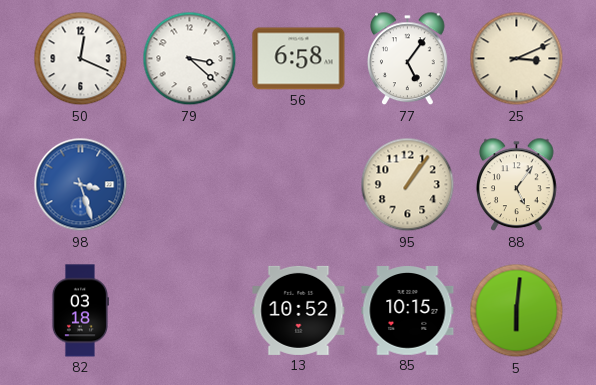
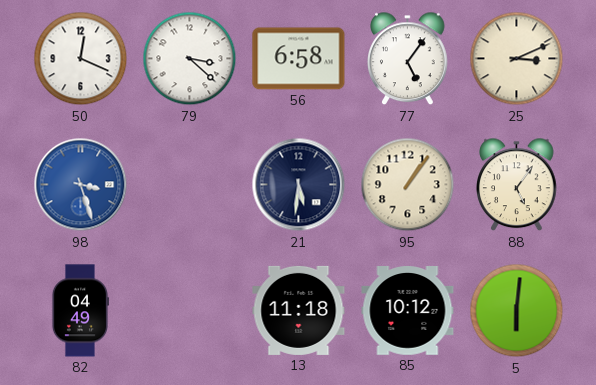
21: none -> 5:31
82: 03:18 -> 04:49
13: 10:52 -> 11:18
85: 10:15 -> 10:12
